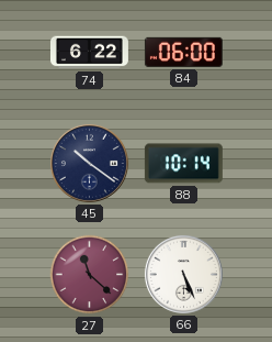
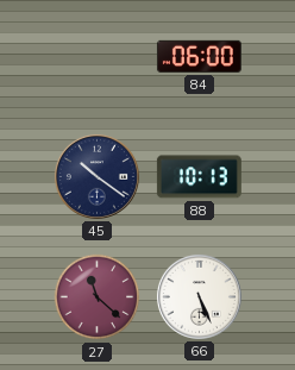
74: 6:22 -> none
88: 10:14 -> 10:13
